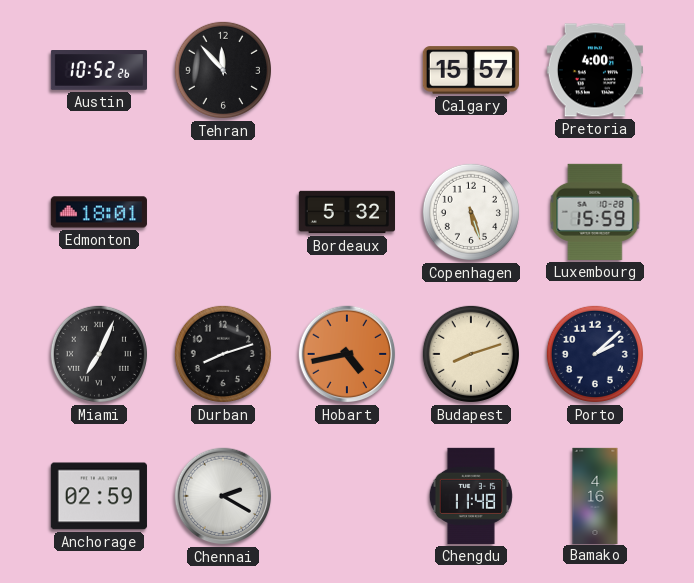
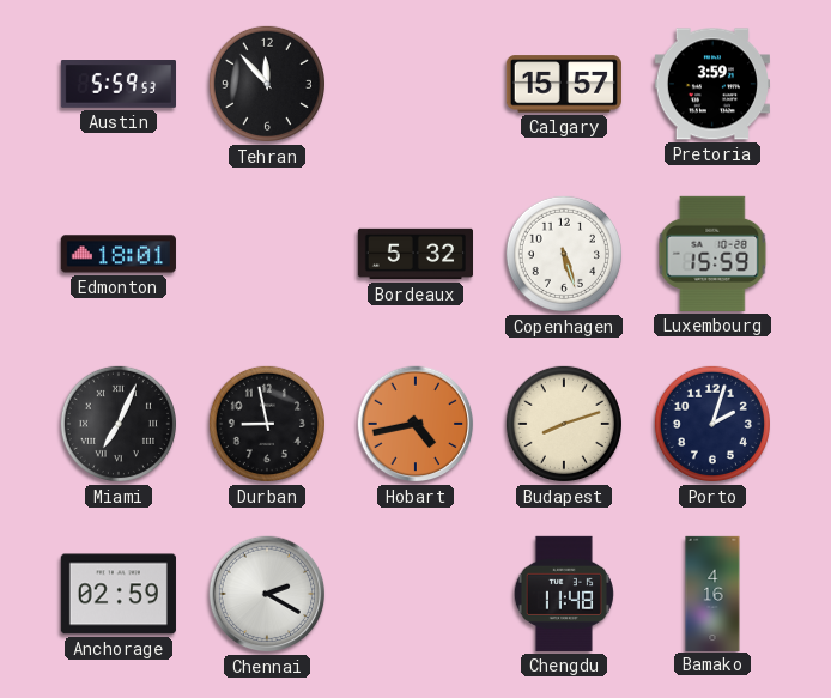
Austin: 10:52 -> 5:59
Pretoria: 4:00 -> 3:59
Durban: 8:12 -> 8:58
Porto: 2:08 -> 2:03
